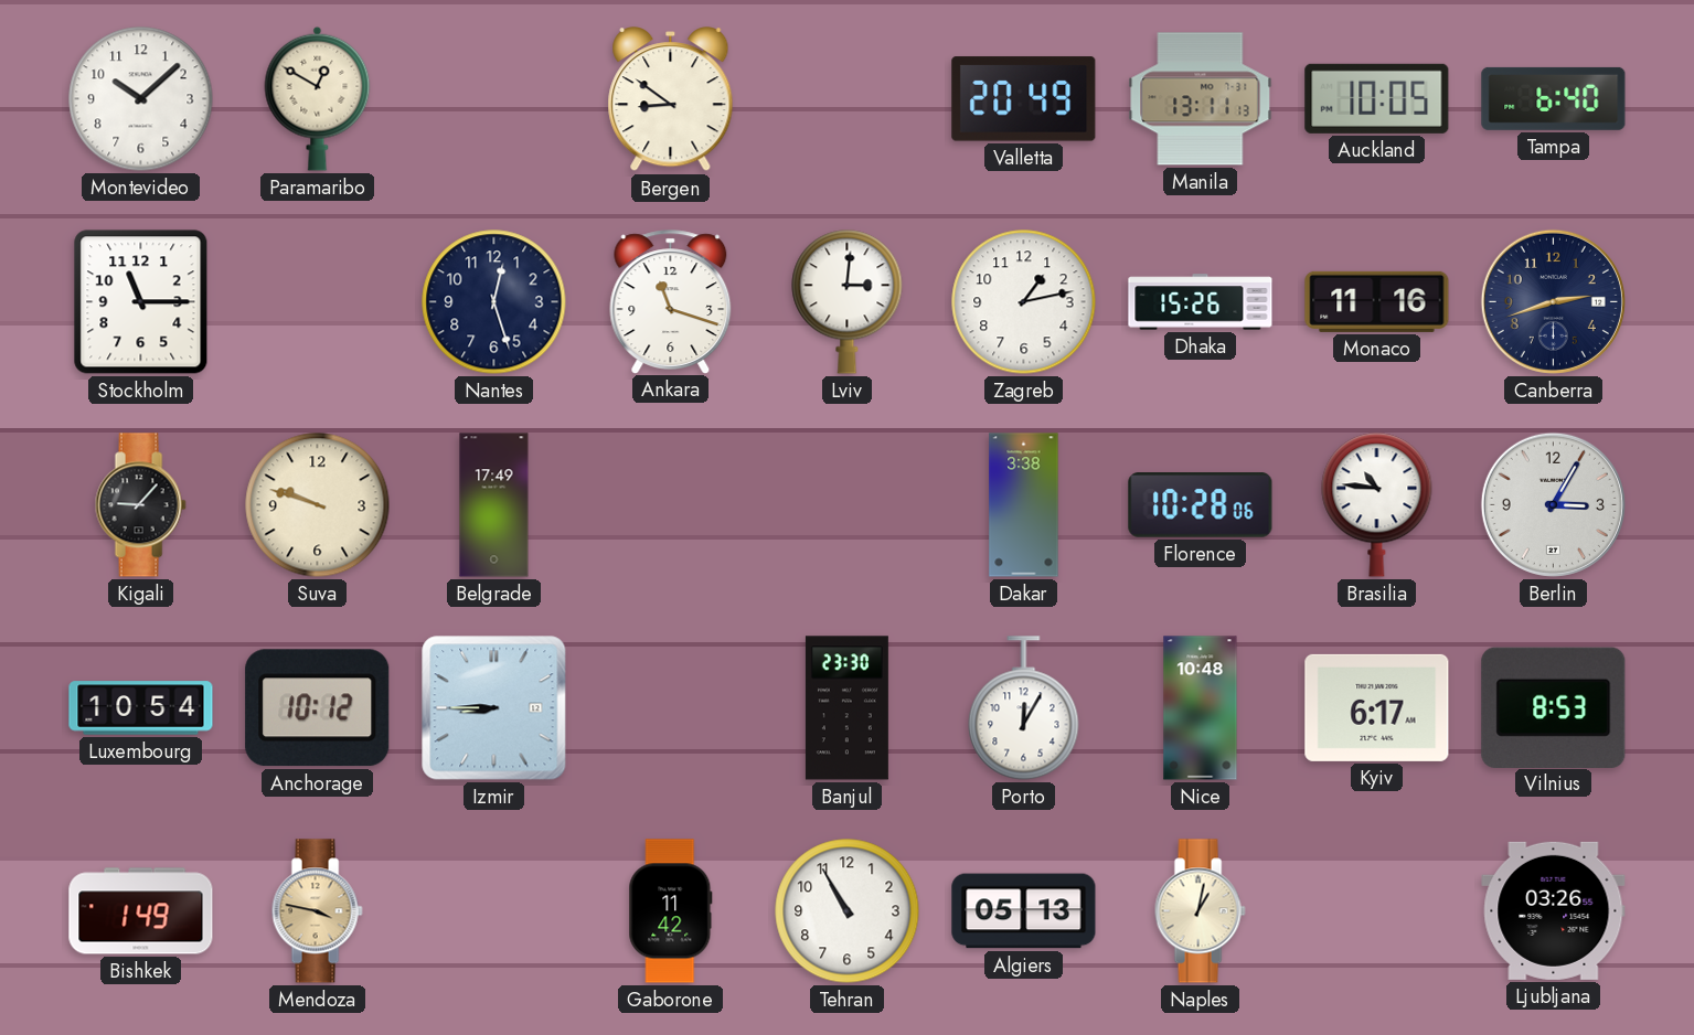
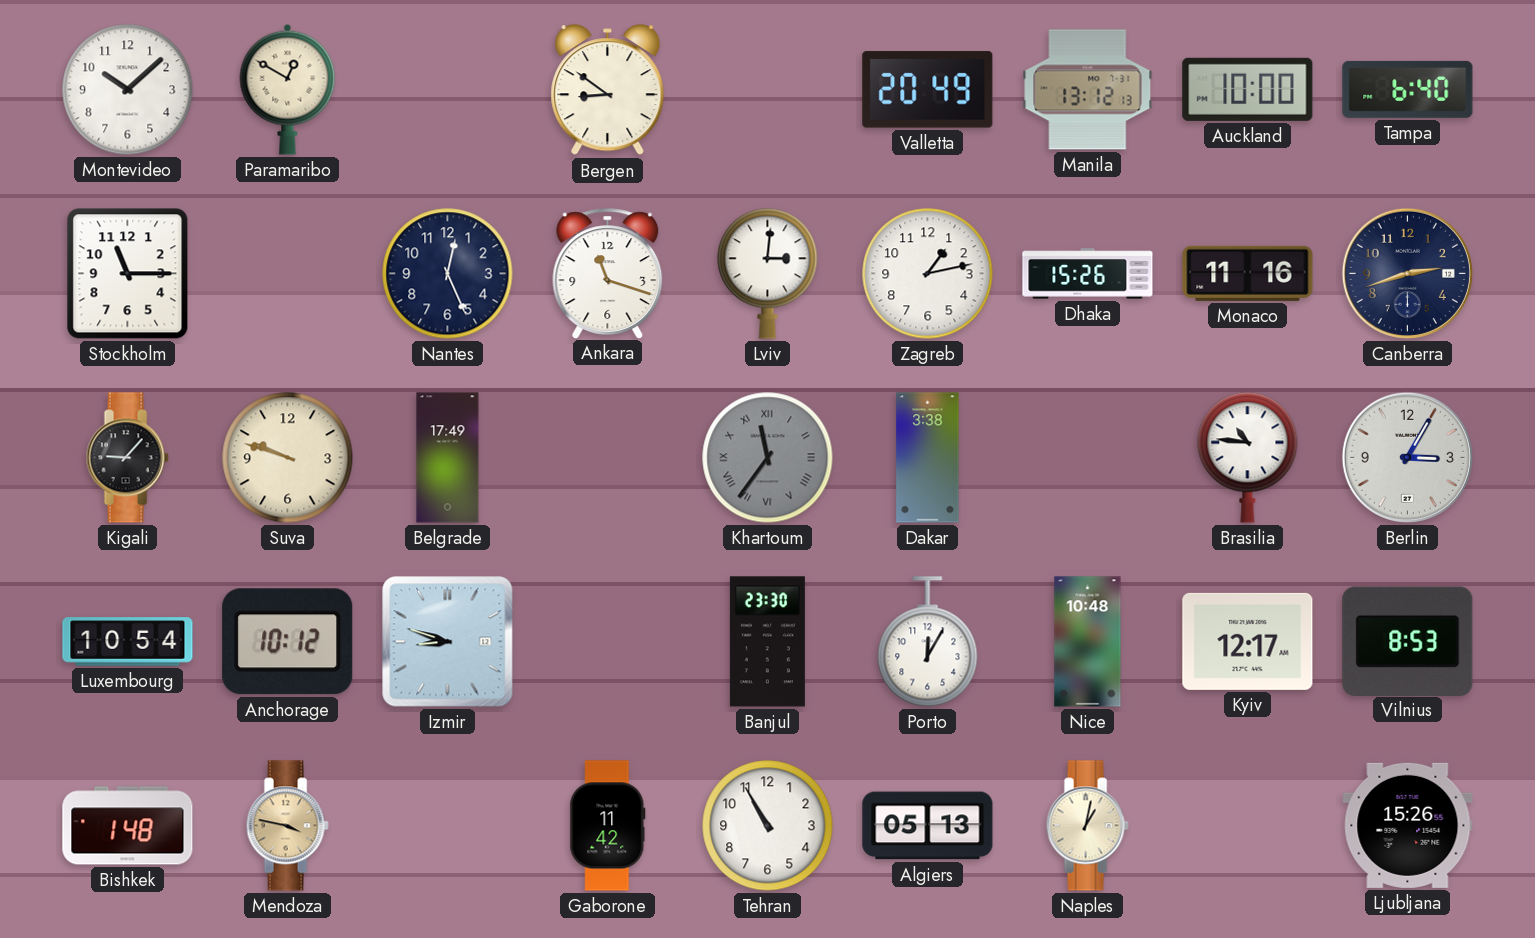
Manila: 13:11 -> 13:12
Auckland: 10:05 -> 10:00
Nantes: 12:27 -> 12:26
Khartoum: none -> 11:36
Florence: 10:28 -> none
Izmir: 8:45 -> 8:48
Kyiv: 6:17 -> 12:17
Bishkek: 1:49 -> 1:48
Ljubljana: 03:26 -> 15:26
